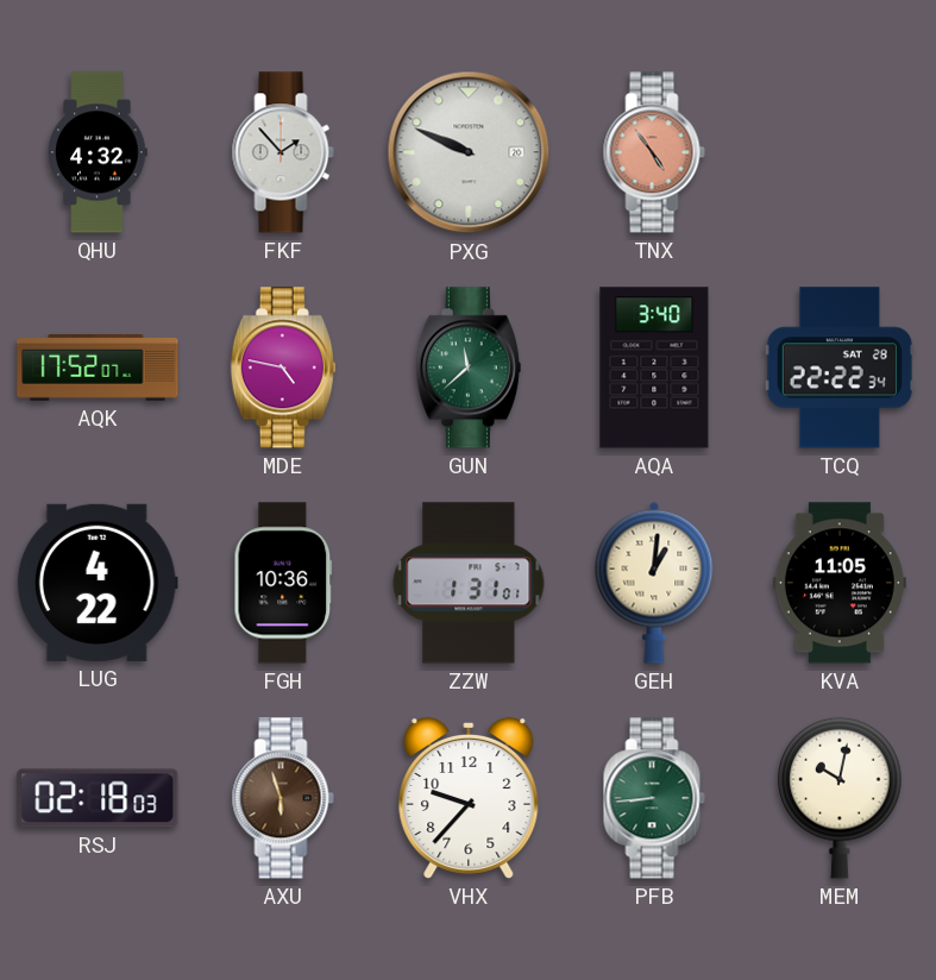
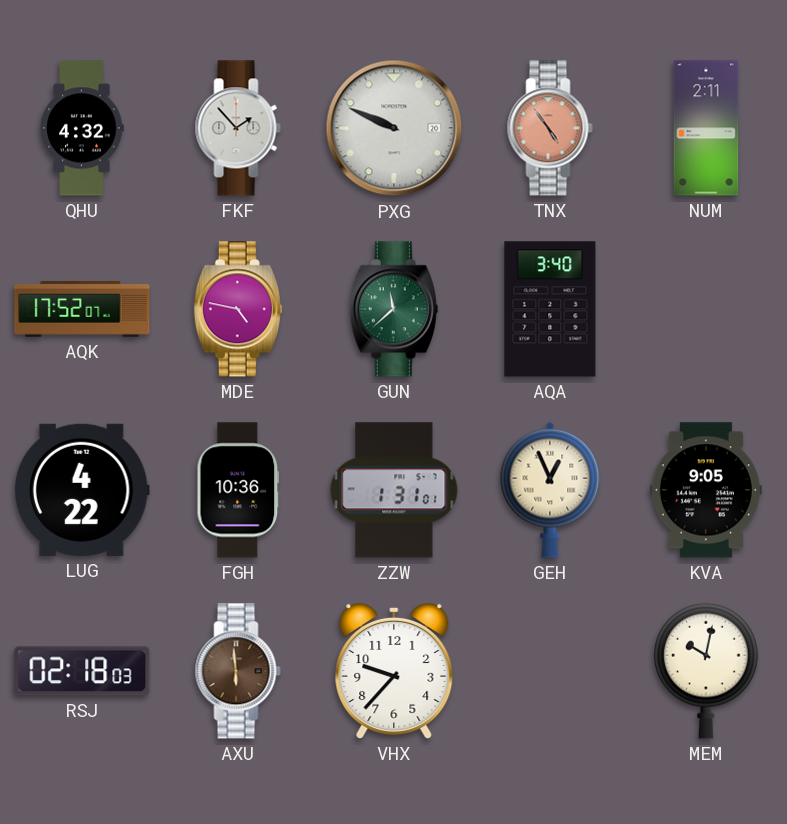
NUM: none -> 2:11
TCQ: 22:22 -> none
GEH: 1:01 -> 12:56
KVA: 11:05 -> 9:05
AXU: 5:57 -> 5:59
PFB: 8:44 -> none
